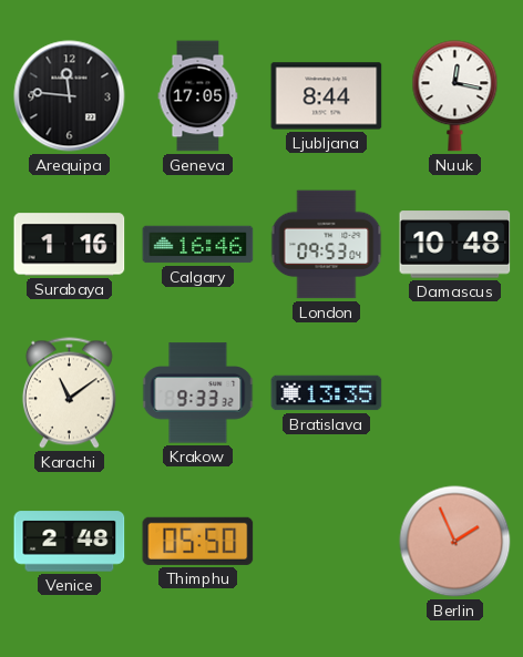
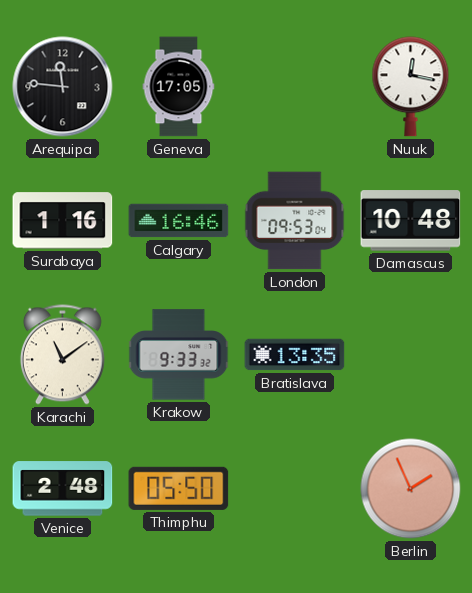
Ljubljana: 8:44 -> none
